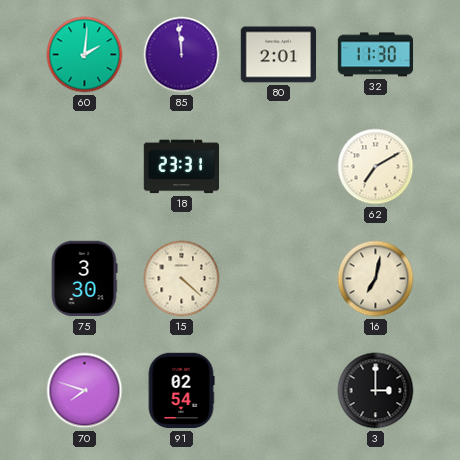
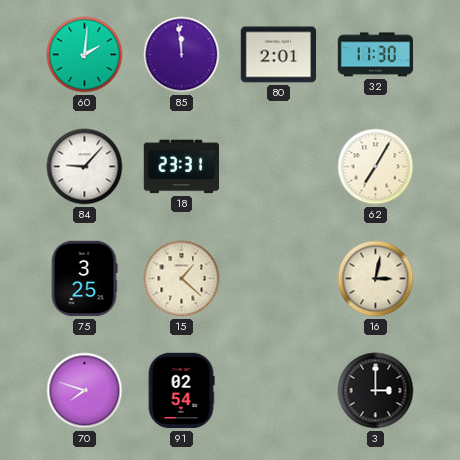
84: none -> 9:07
62: 7:10 -> 7:05
75: 3:30 -> 3:25
15: 4:22 -> 1:22
16: 7:02 -> 3:02
